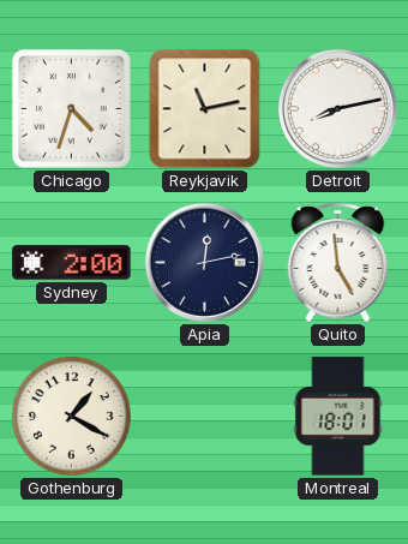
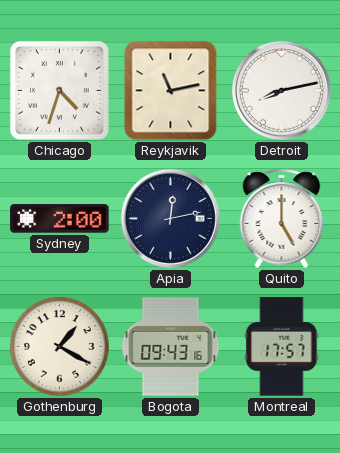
Quito: 4:59 -> 5:00
Bogota: none -> 09:43
Montreal: 18:01 -> 17:57
